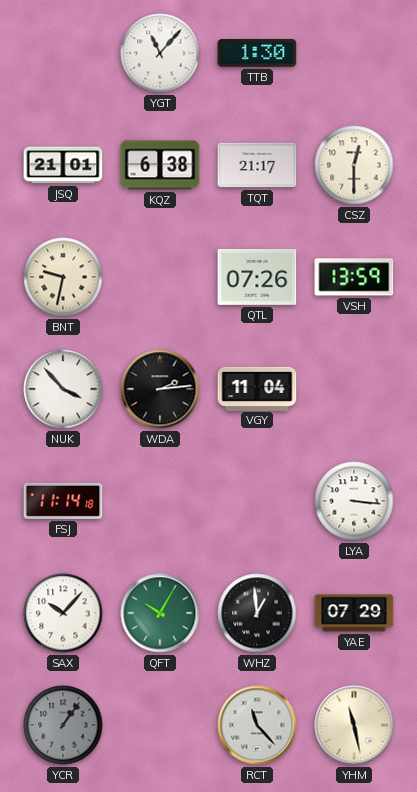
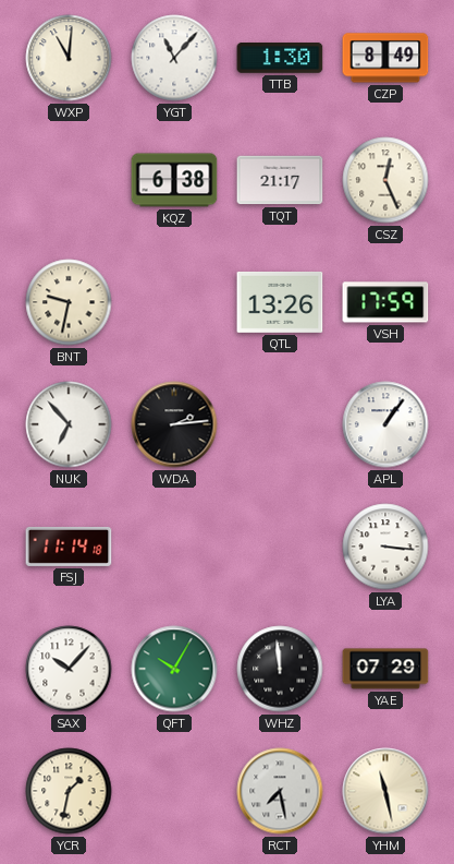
WXP: none -> 11:01
CZP: none -> 8:49
JSQ: 21:01 -> none
CSZ: 12:30 -> 12:26
QTL: 07:26 -> 13:26
VSH: 13:59 -> 17:59
NUK: 3:53 -> 6:53
VGY: 11:04 -> none
APL: none -> 1:06
WHZ: 12:59 -> 11:59
YCR: 1:06 -> 1:32
YCR dial: grey -> cream
RCT: 11:23 -> 7:28
